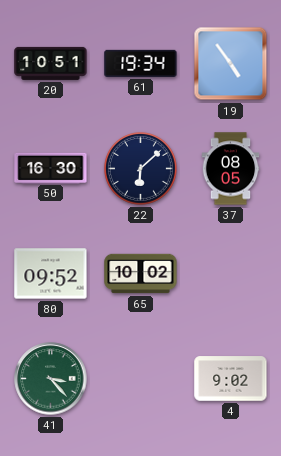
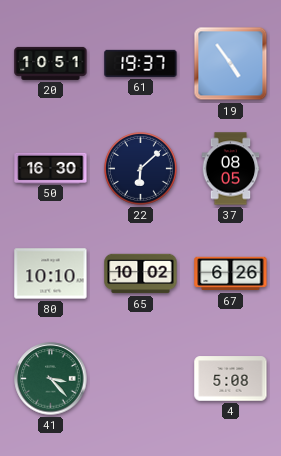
61: 19:34 -> 19:37
80: 09:52 -> 10:10
67: none -> 6:26
4: 9:02 -> 5:08
